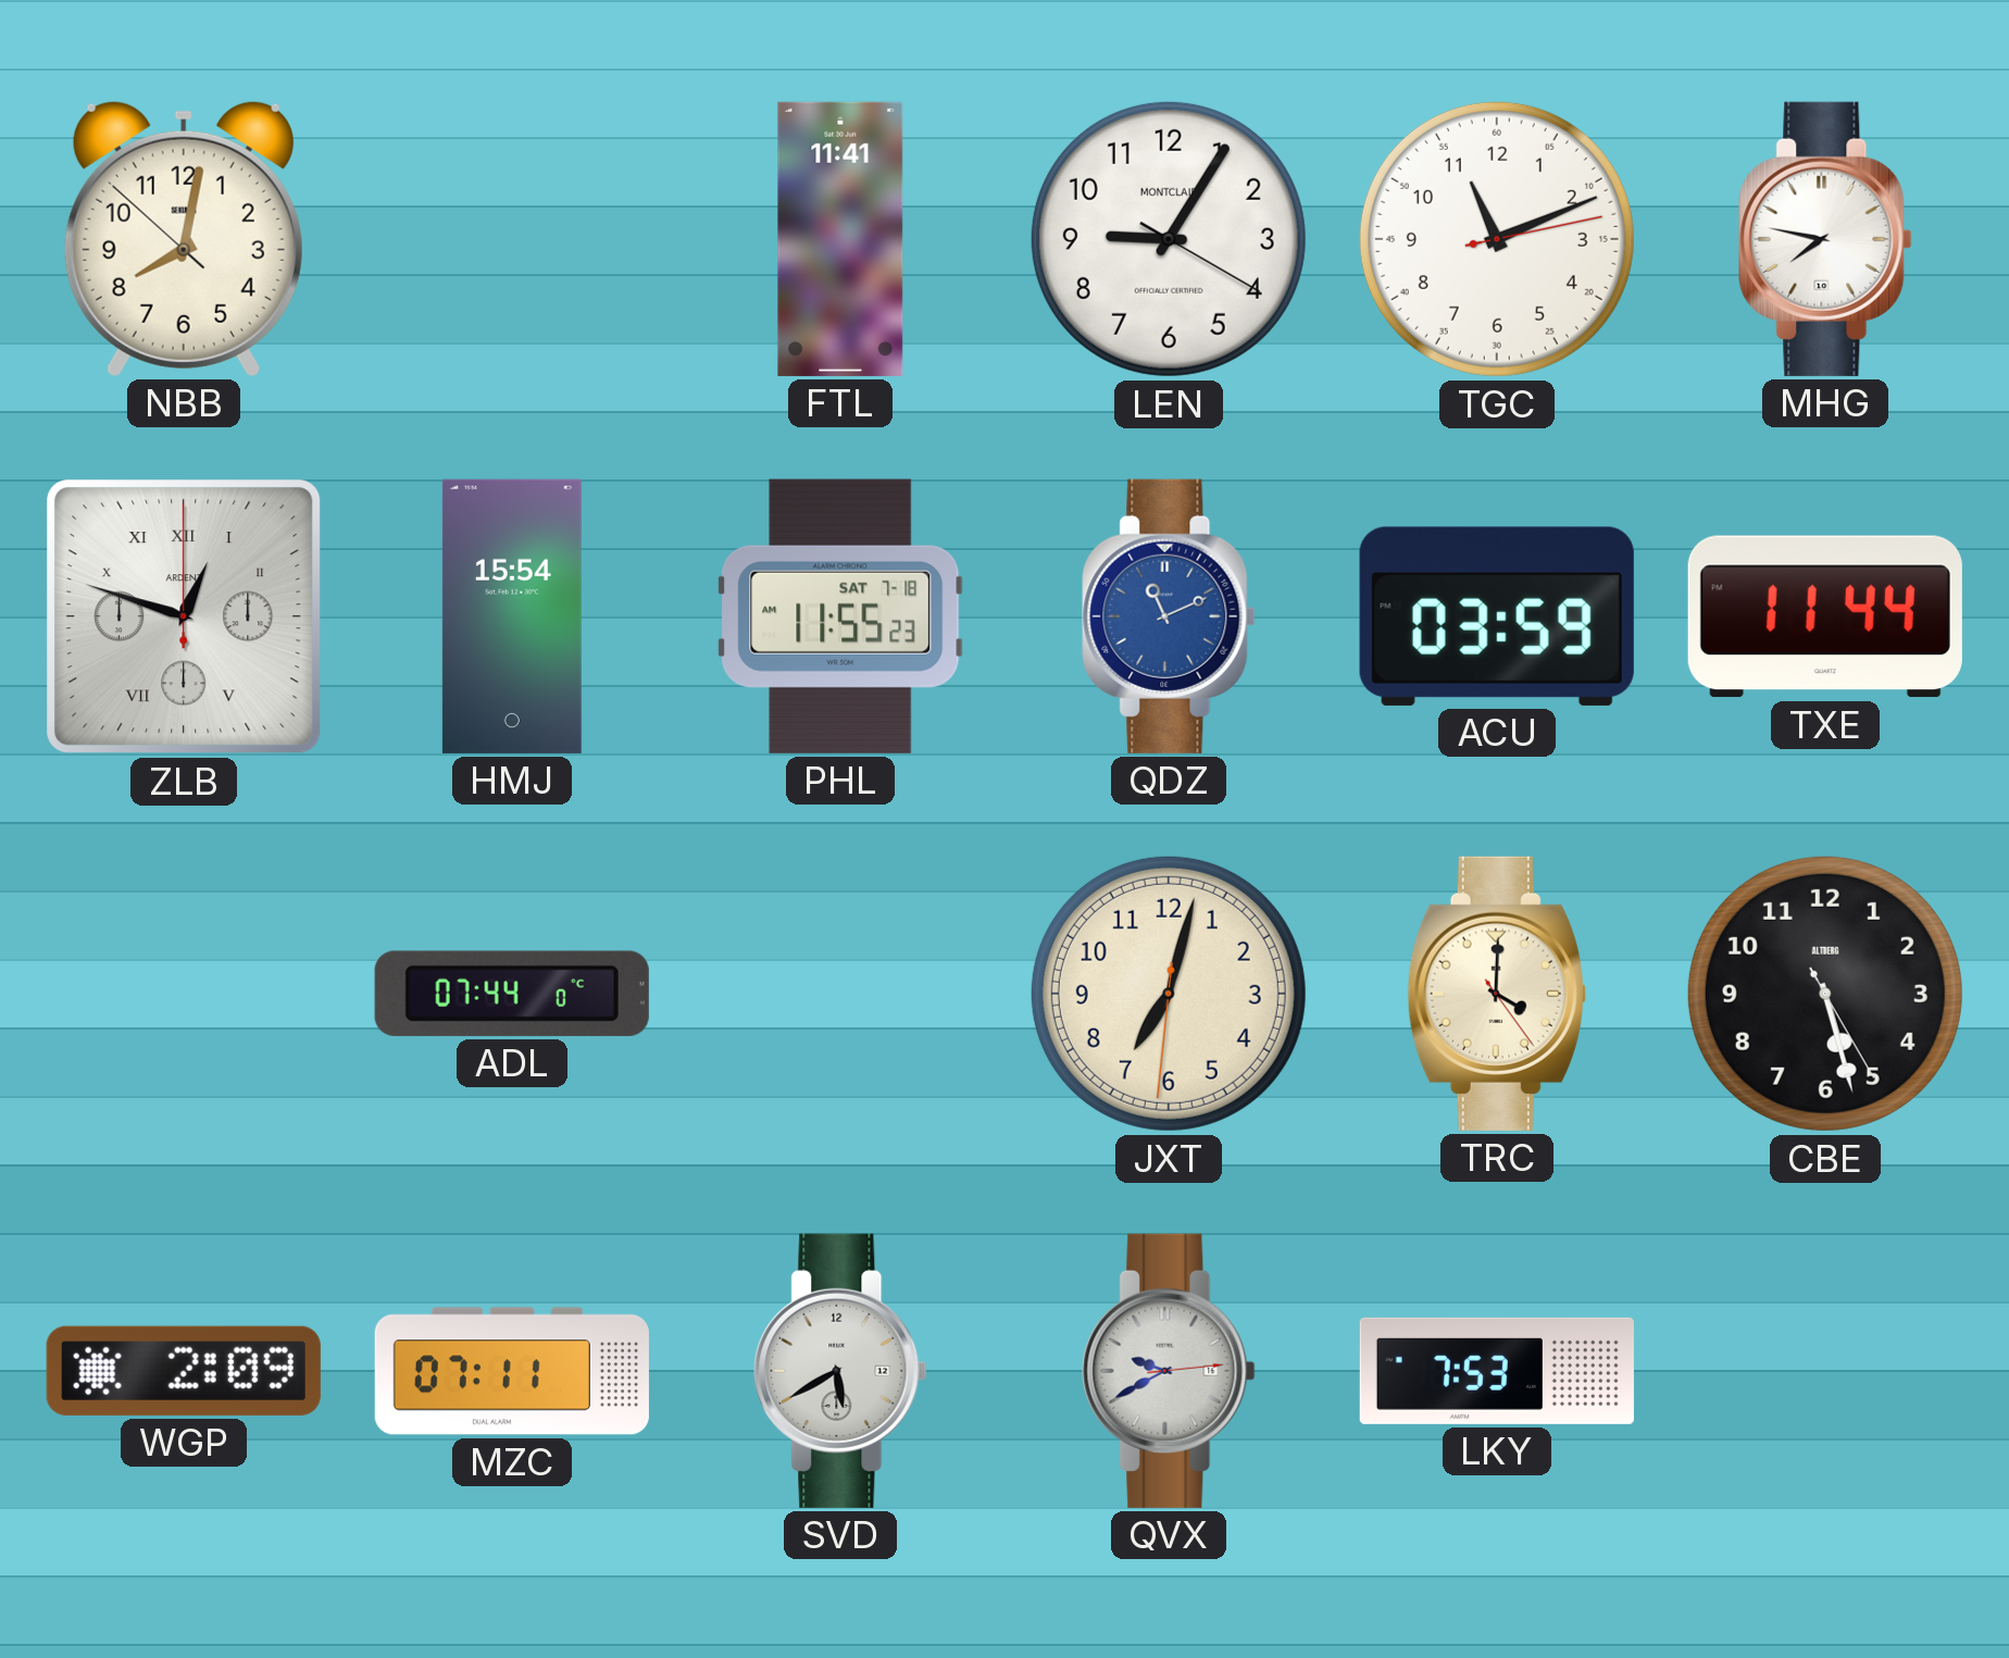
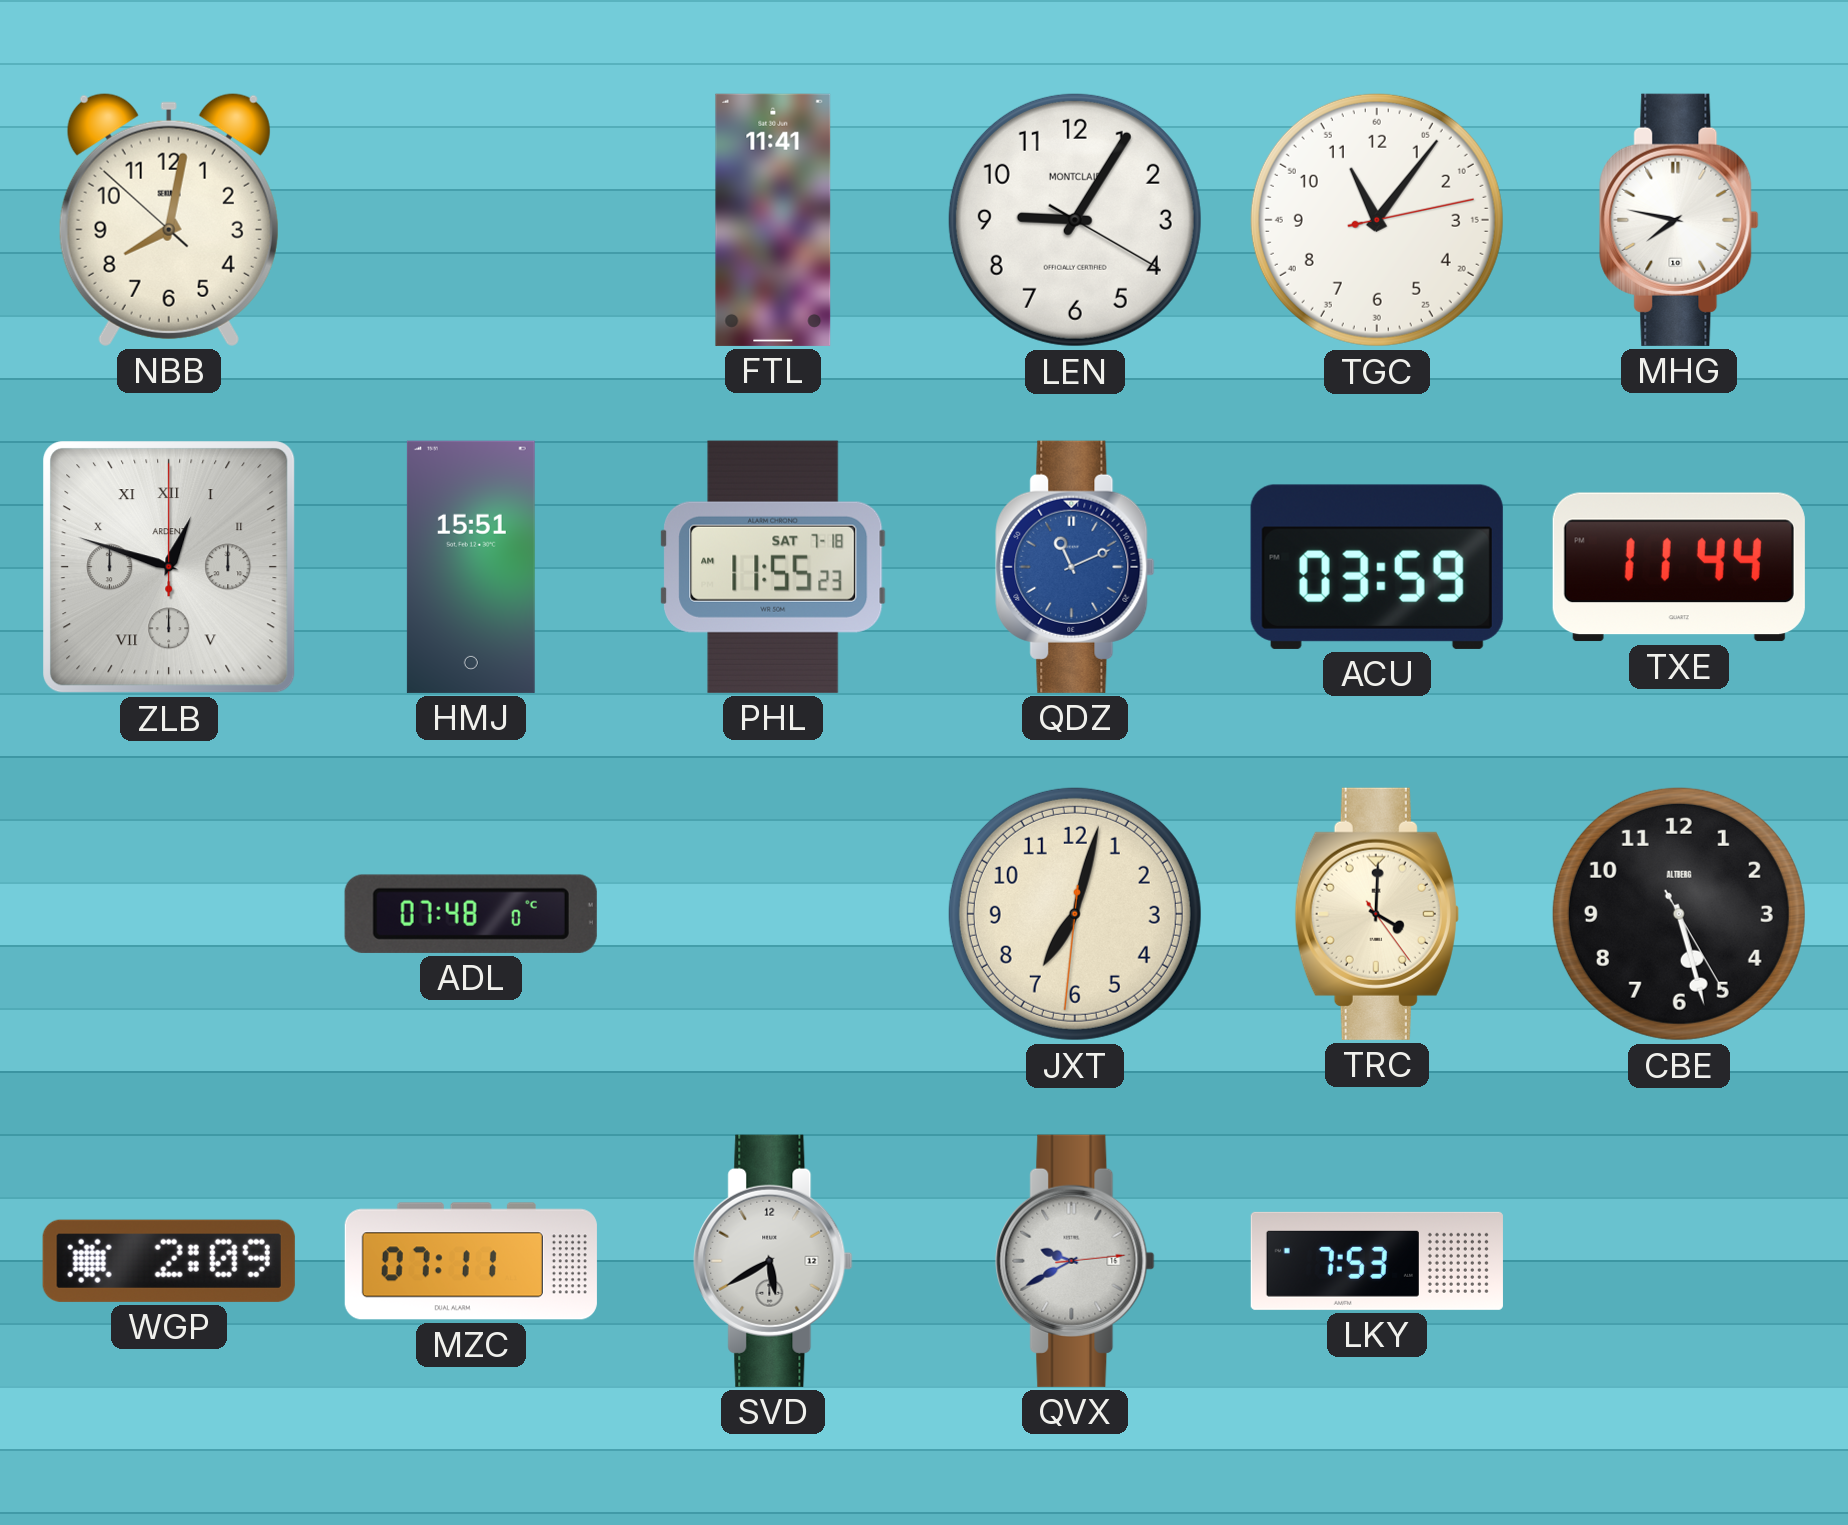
TGC: 11:11 -> 11:06
HMJ: 15:54 -> 15:51
ADL: 07:44 -> 07:48
